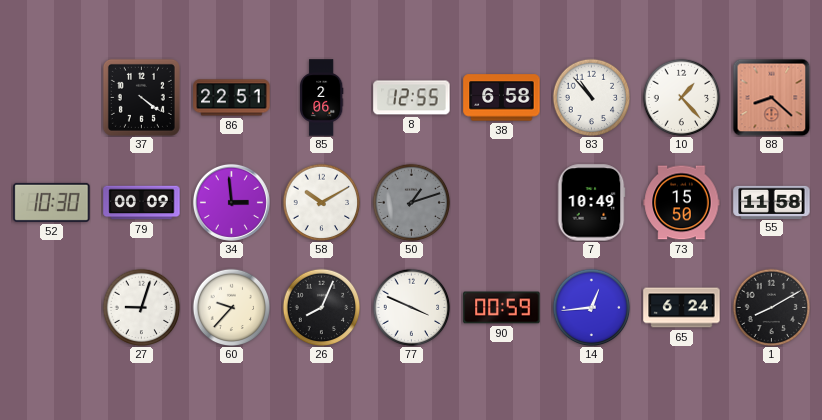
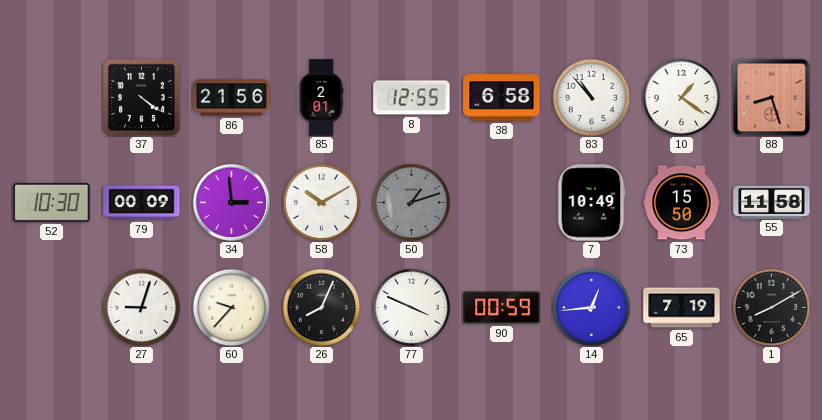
86: 22:51 -> 21:56
85: 2:06 -> 2:01
10: 1:23 -> 1:21
88: 8:22 -> 8:27
65: 6:24 -> 7:19
